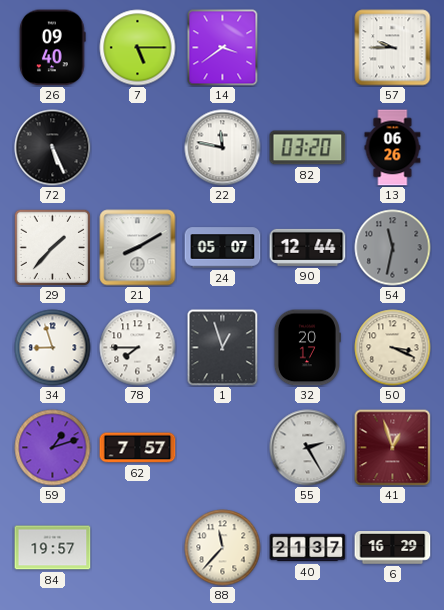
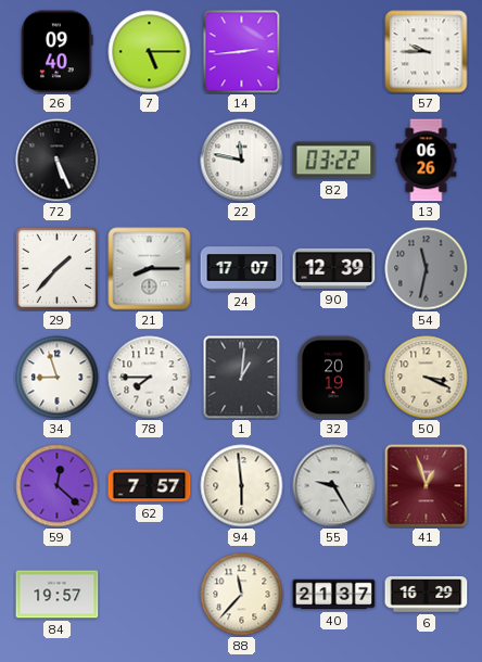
14: 3:39 -> 2:44
82: 03:20 -> 03:22
21: 8:10 -> 8:15
24: 05:07 -> 17:07
90: 12:44 -> 12:39
1: 12:57 -> 1:01
32: 20:17 -> 20:19
59: 1:12 -> 12:22
94: none -> 5:59
55: 2:25 -> 9:25
